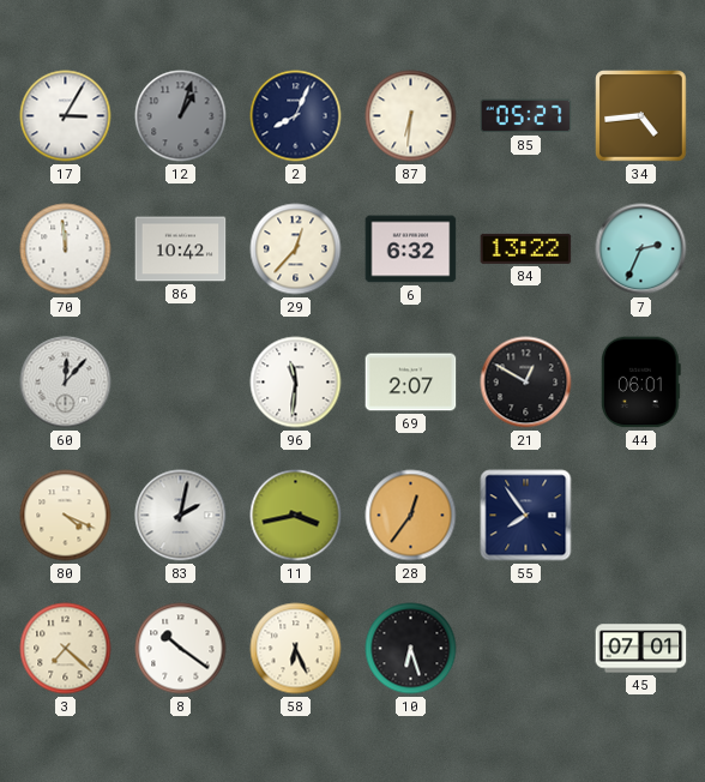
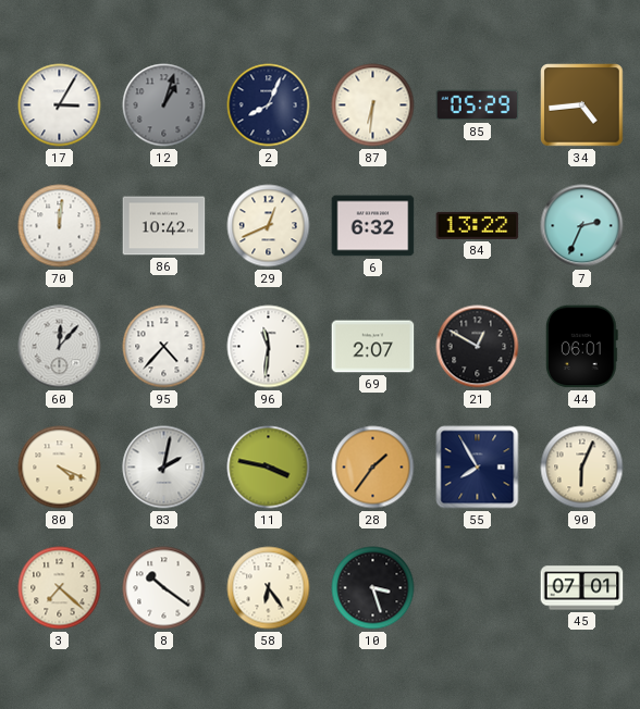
85: 05:27 -> 05:29
70: 11:59 -> 12:01
29: 12:37 -> 12:41
95: none -> 4:37
11: 3:43 -> 3:47
28: 12:36 -> 1:36
55: 7:54 -> 7:55
90: none -> 6:04
58: 6:26 -> 6:24
10: 6:27 -> 3:27
